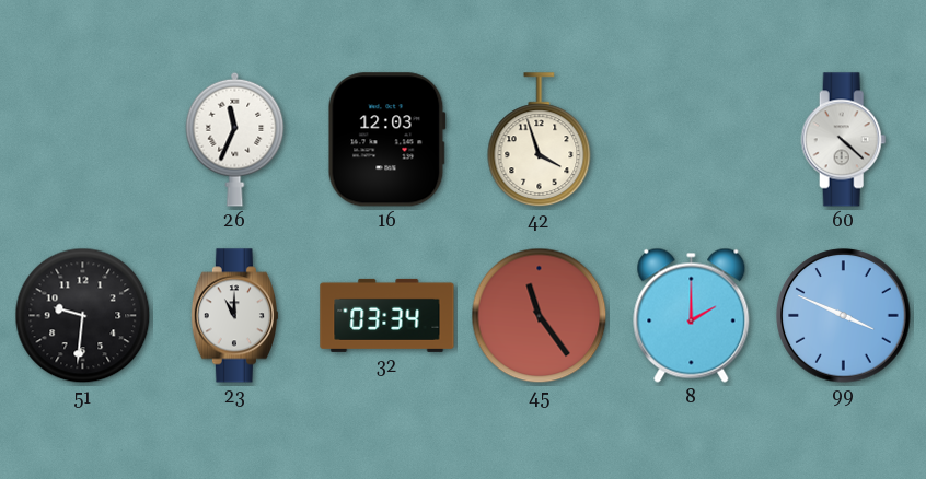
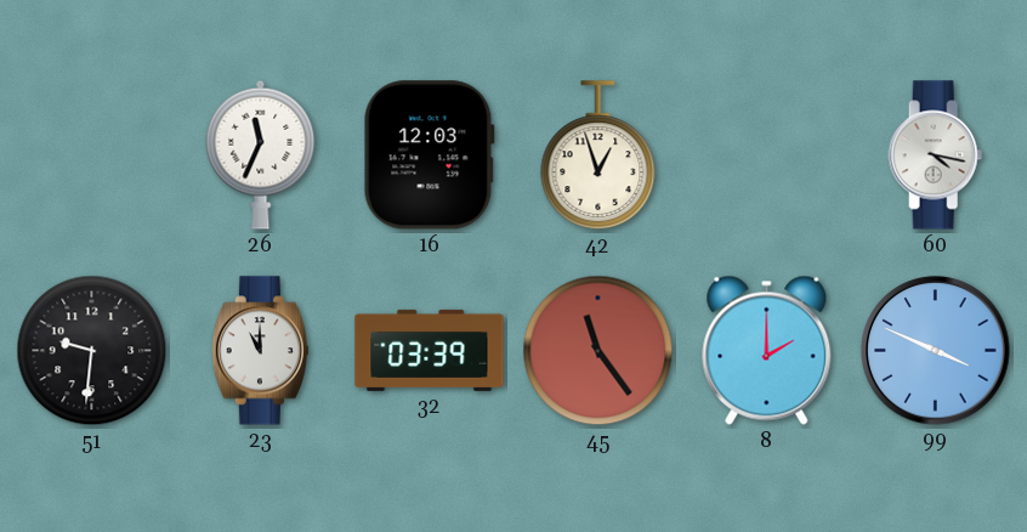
42: 3:57 -> 12:57
60: 4:22 -> 4:17
32: 03:34 -> 03:39
